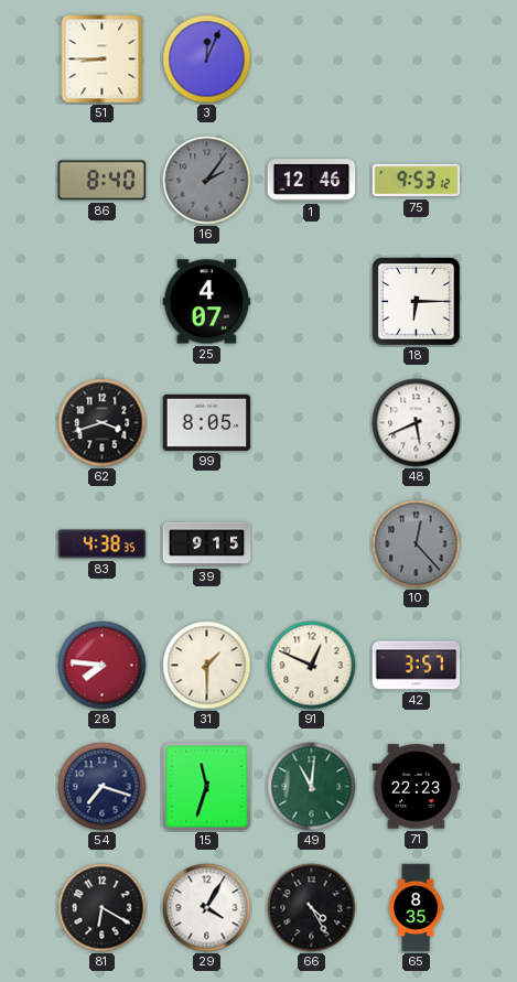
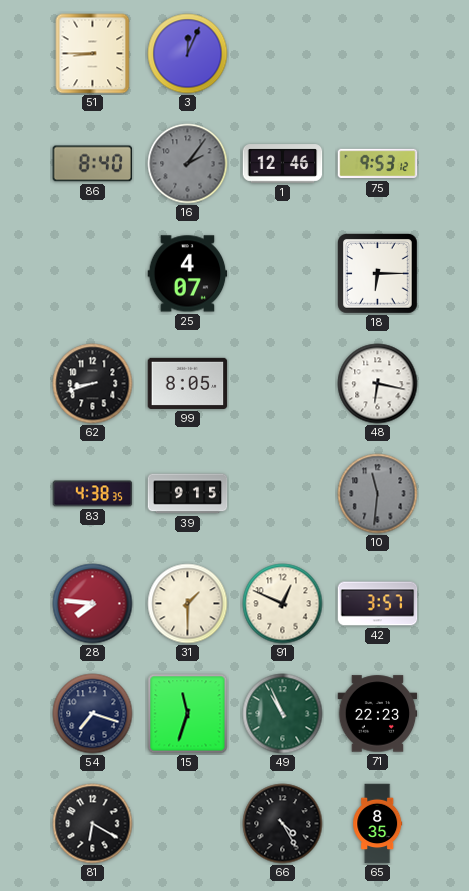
62: 3:42 -> 8:42
48: 5:41 -> 6:17
10: 12:23 -> 11:31
49: 11:01 -> 10:56
29: 4:05 -> none
